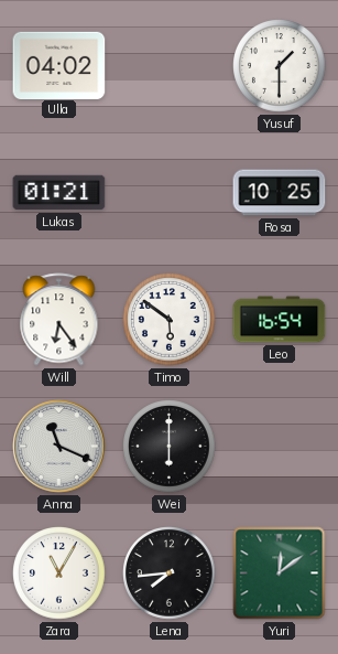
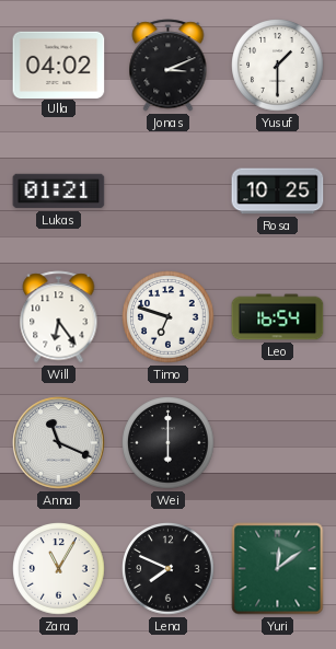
Jonas: none -> 3:11
Timo: 5:51 -> 6:48
Lena: 7:44 -> 7:49
